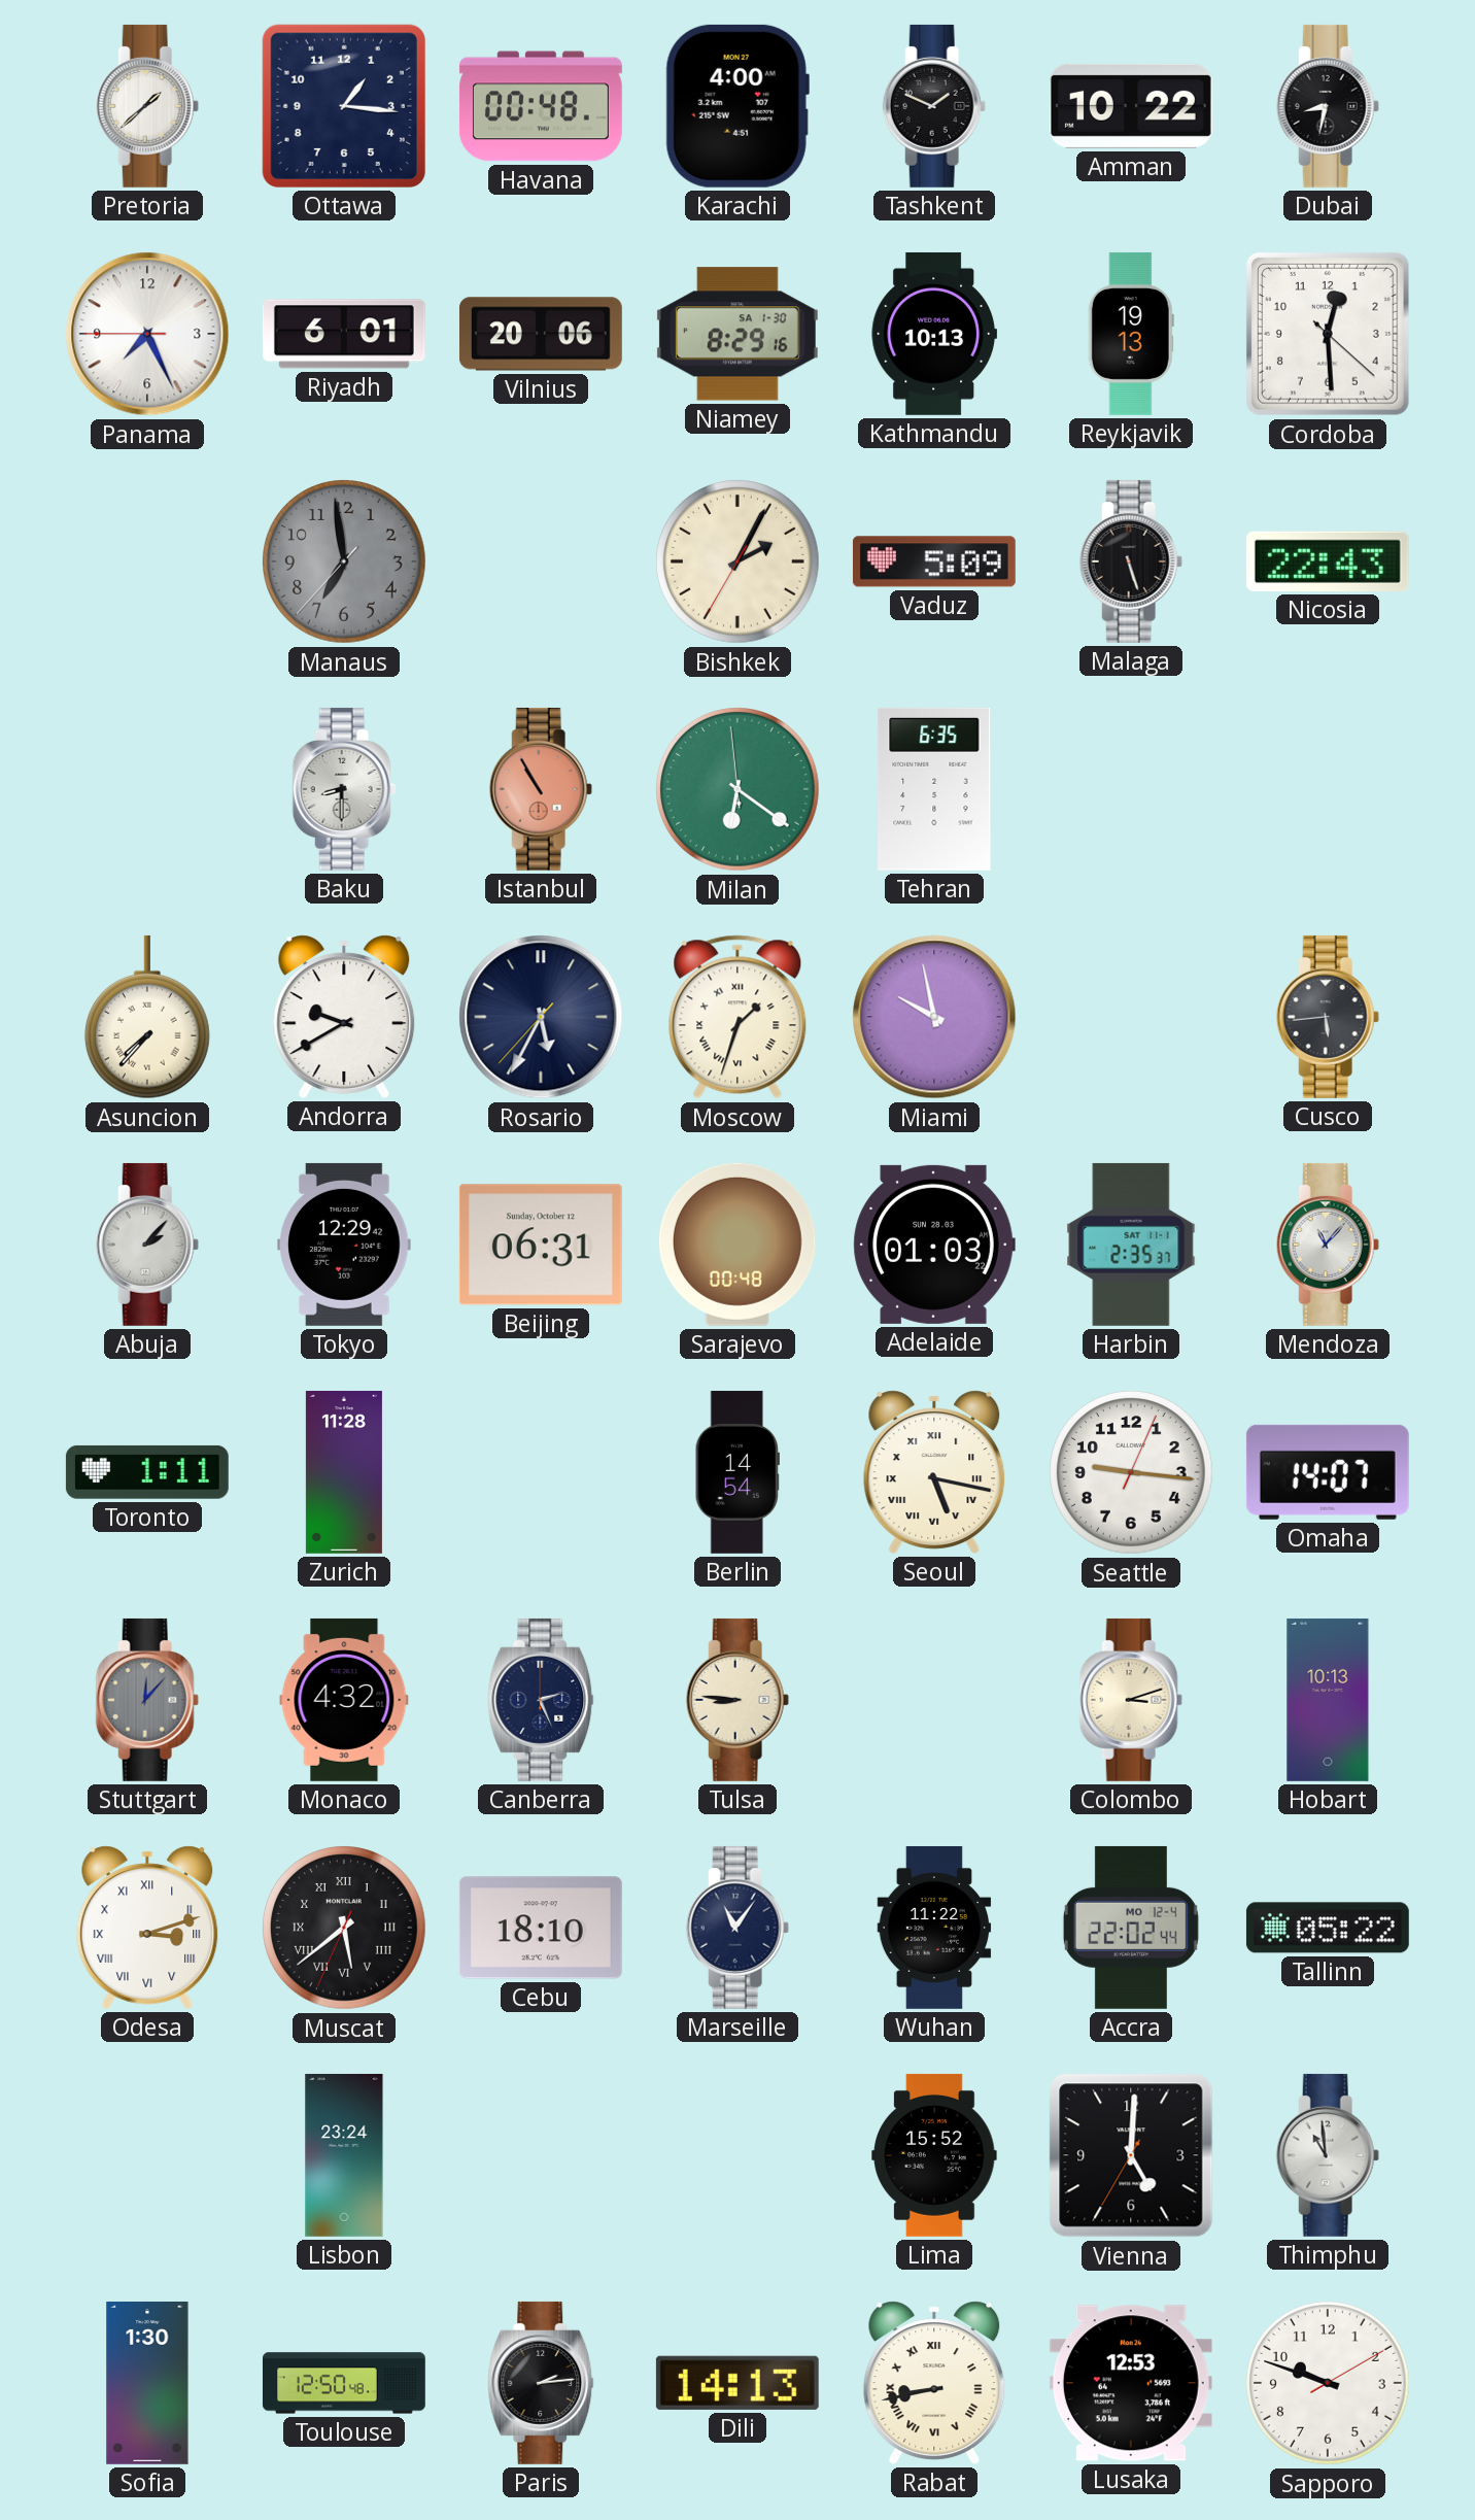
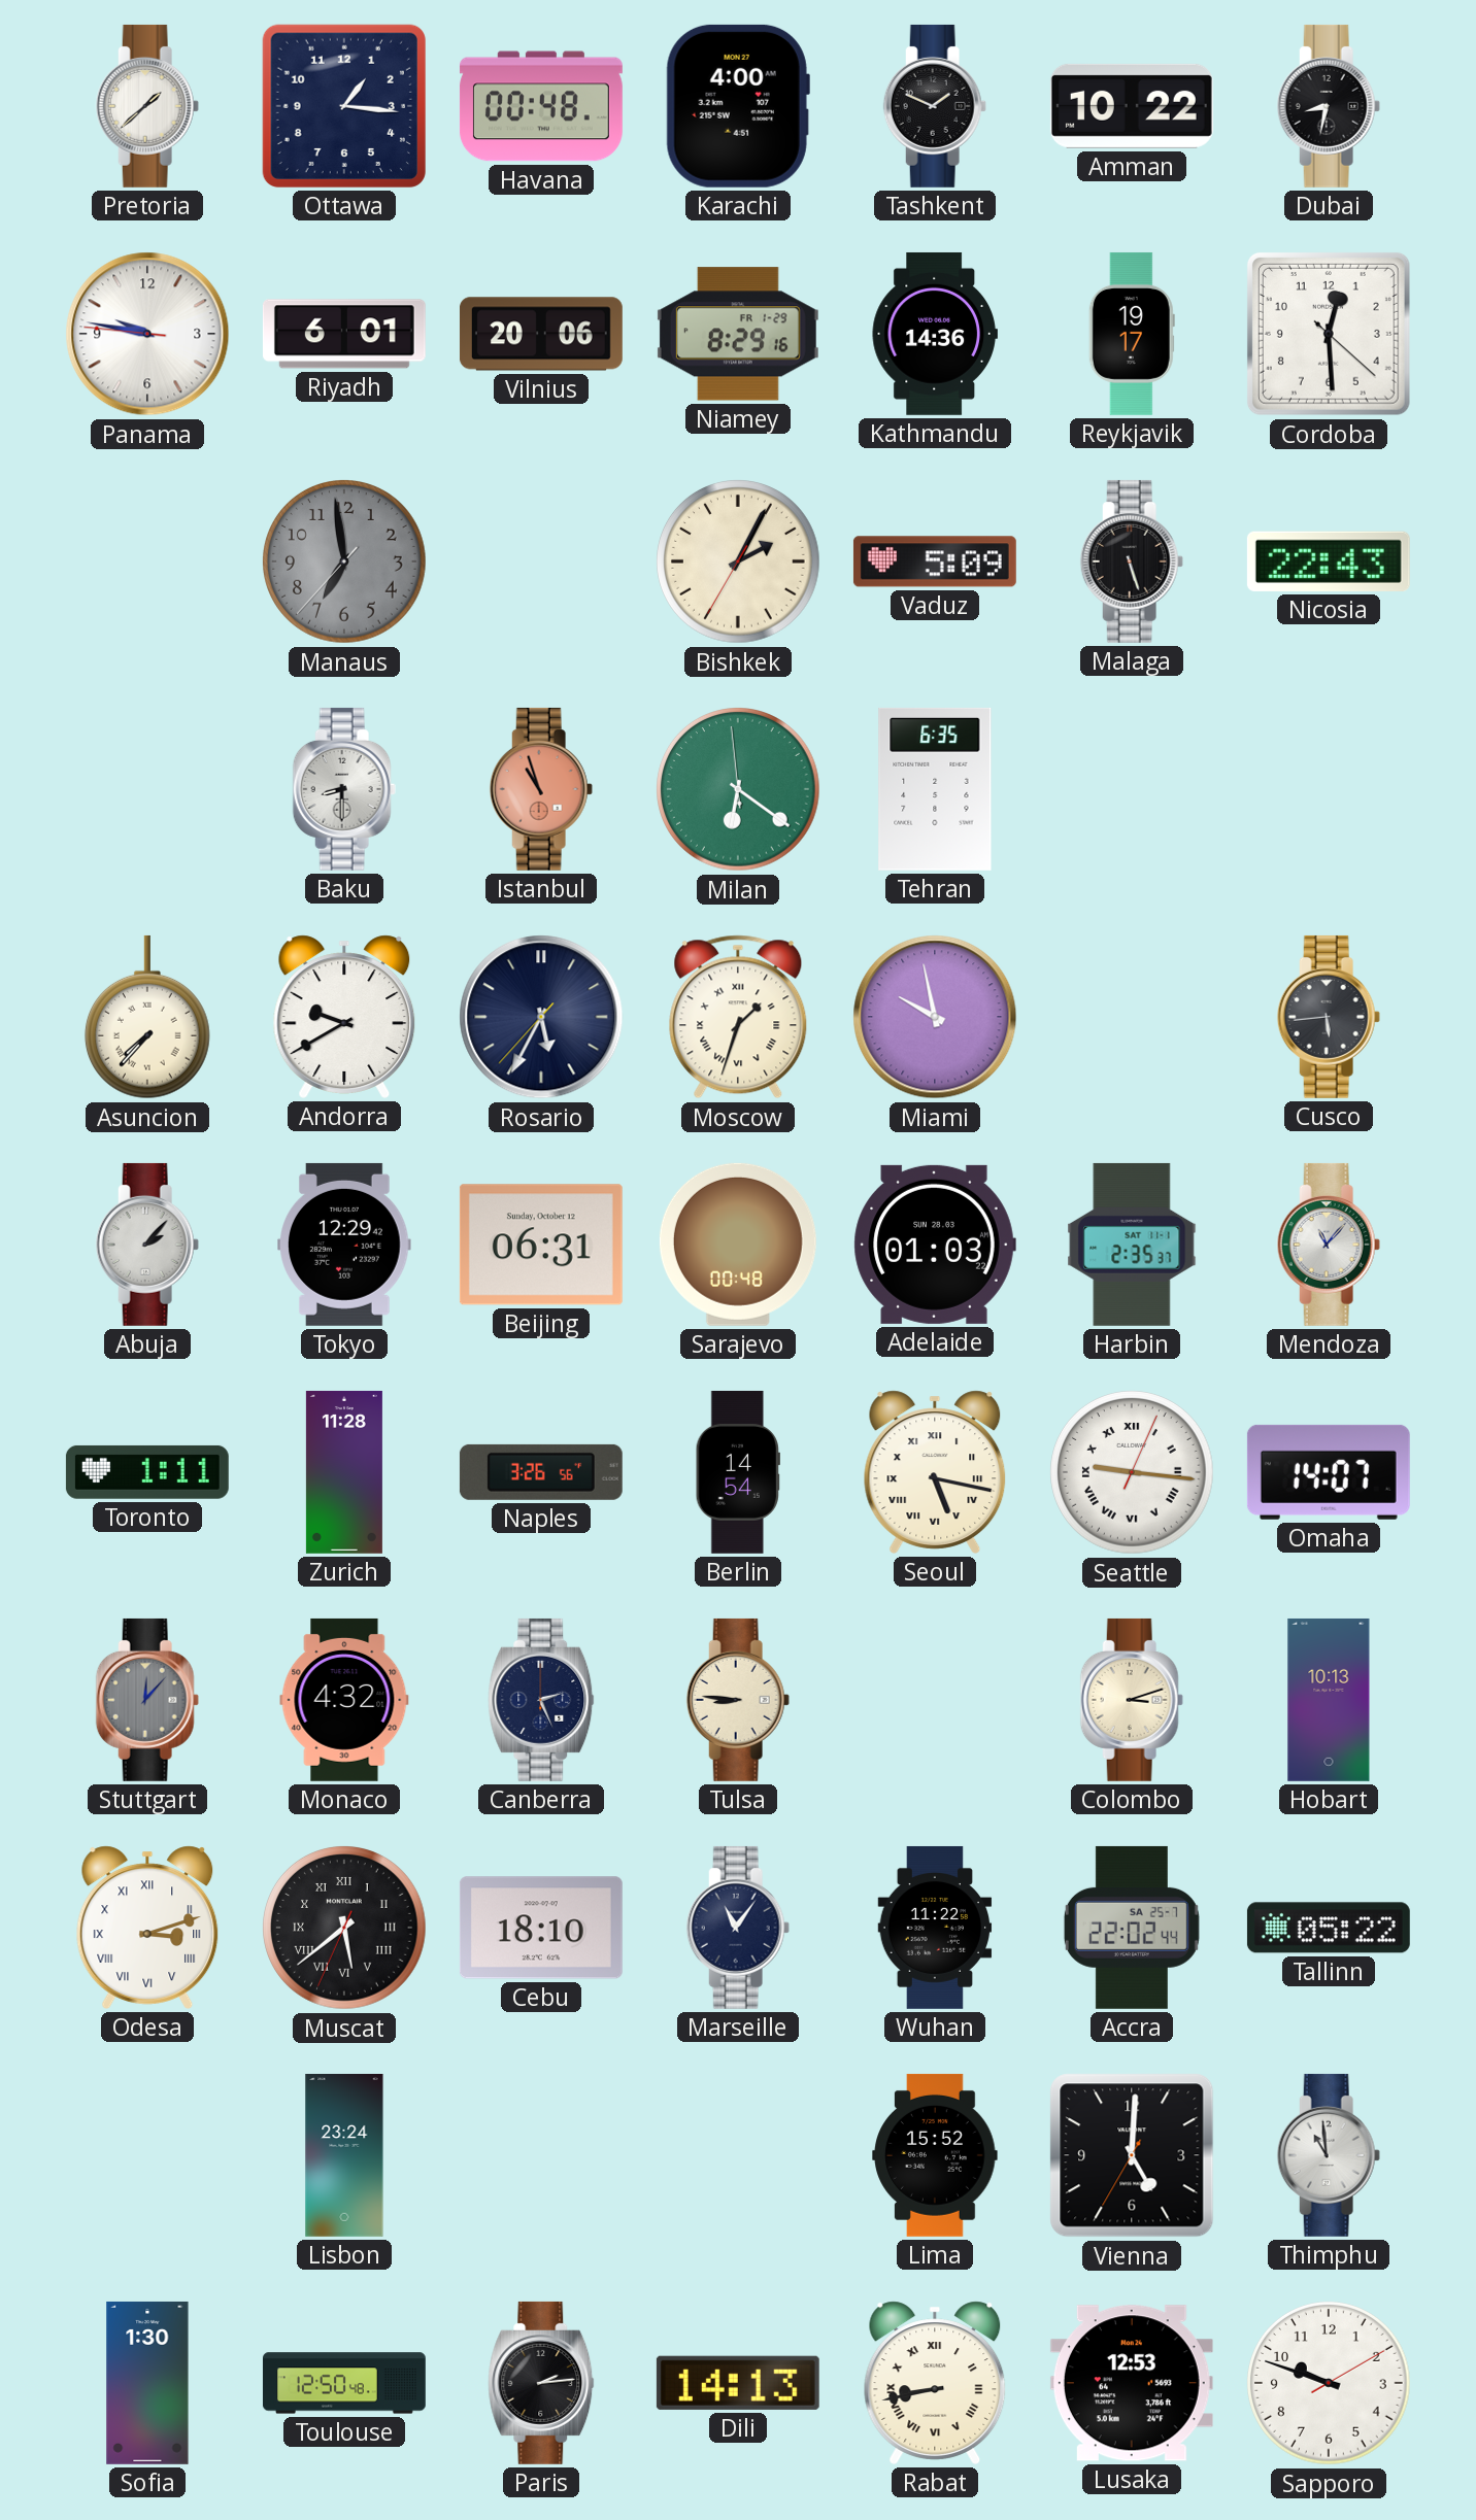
Panama: 7:25 -> 9:46
Niamey date: SA 1-30 -> FR 1-29
Kathmandu: 10:13 -> 14:36
Reykjavik: 19:13 -> 19:17
Istanbul: 10:55 -> 10:57
Naples: none -> 3:26
Seattle numerals: Arabic -> Roman
Accra date: MO 12-4 -> SA 25-7
